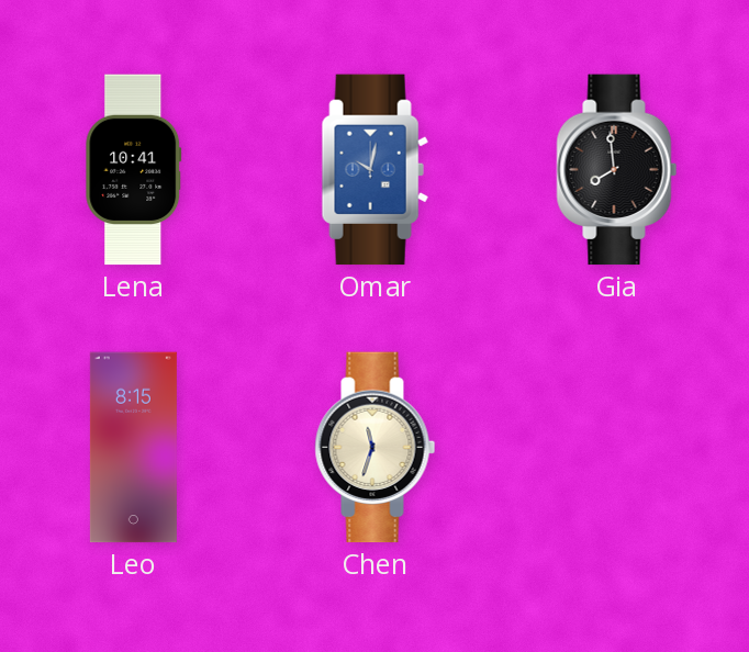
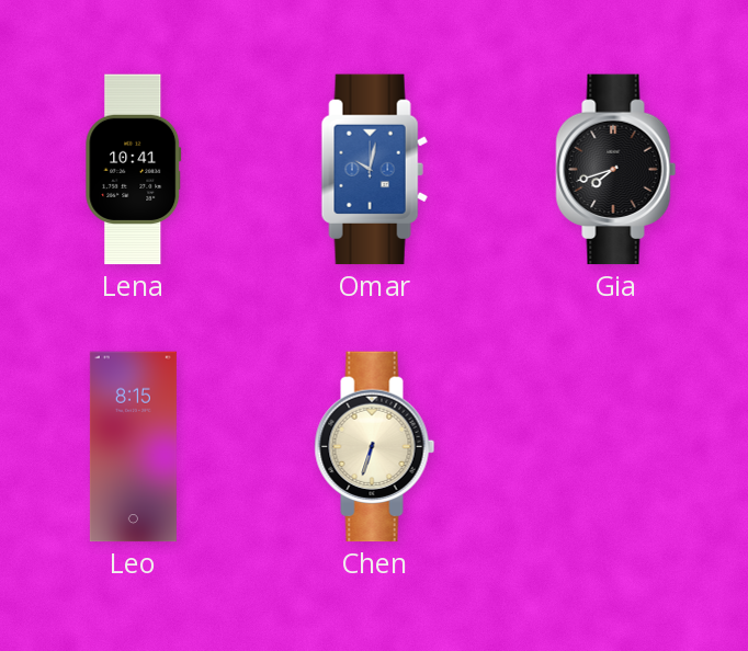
Gia: 7:59 -> 7:42
Chen: 11:33 -> 6:33
